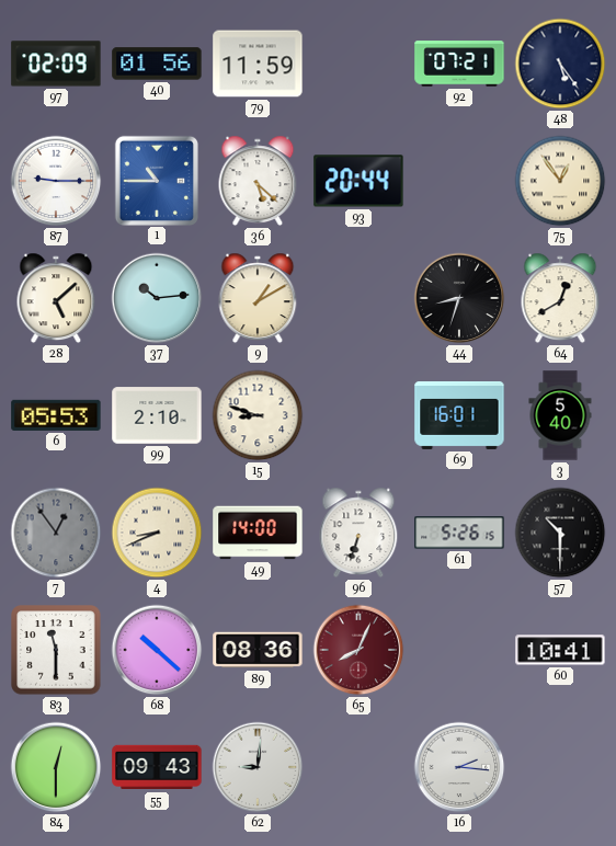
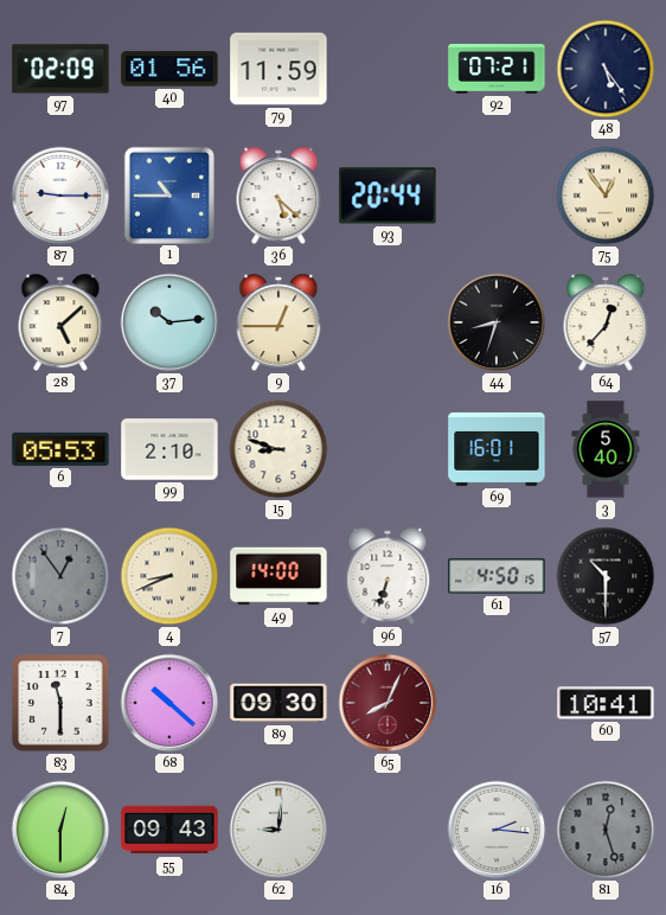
9: 1:10 -> 12:45
64: 12:40 -> 12:37
61: 5:26 -> 4:50
89: 08:36 -> 09:30
81: none -> 12:27
